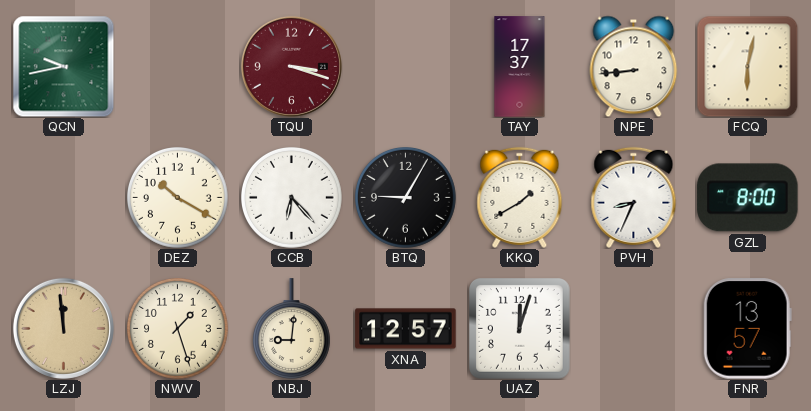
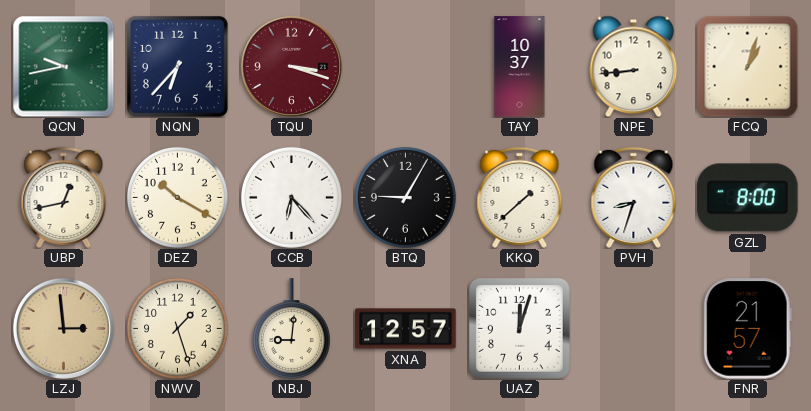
NQN: none -> 6:37
TAY: 17:37 -> 10:37
FCQ: 6:02 -> 1:03
UBP: none -> 12:43
KKQ: 1:40 -> 1:38
PVH: 8:34 -> 8:33
LZJ: 11:59 -> 2:59
FNR: 13:57 -> 21:57
